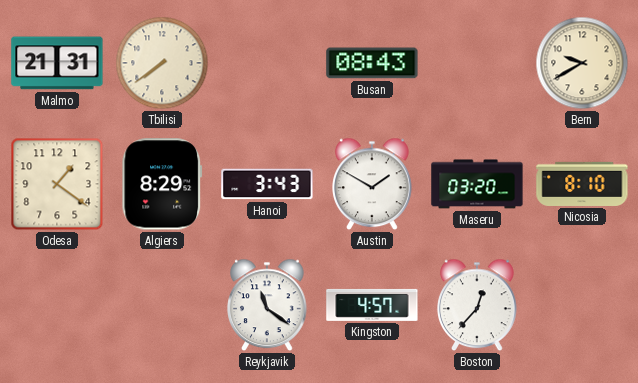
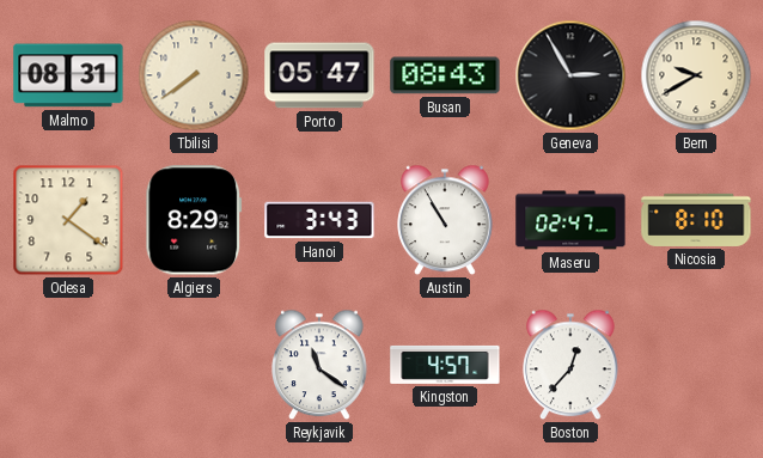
Malmo: 21:31 -> 08:31
Porto: none -> 05:47
Geneva: none -> 2:55
Austin: 1:50 -> 10:55
Maseru: 03:20 -> 02:47
